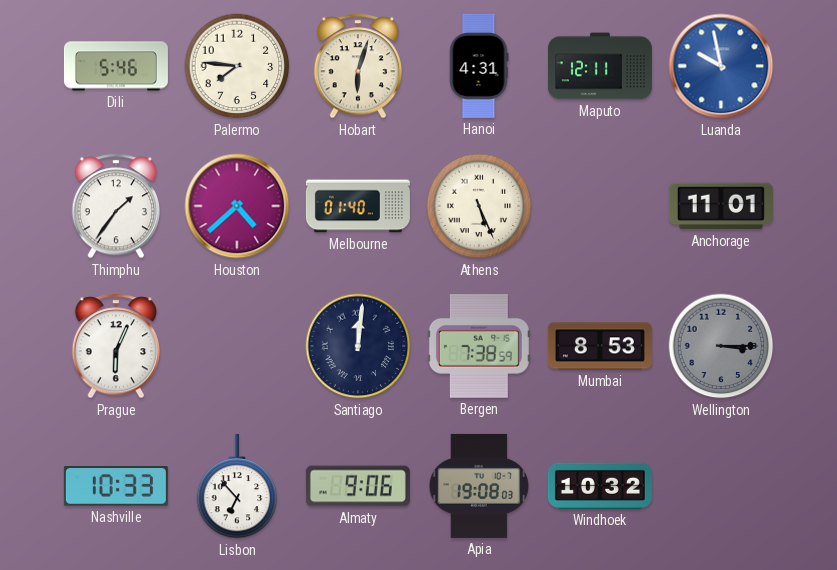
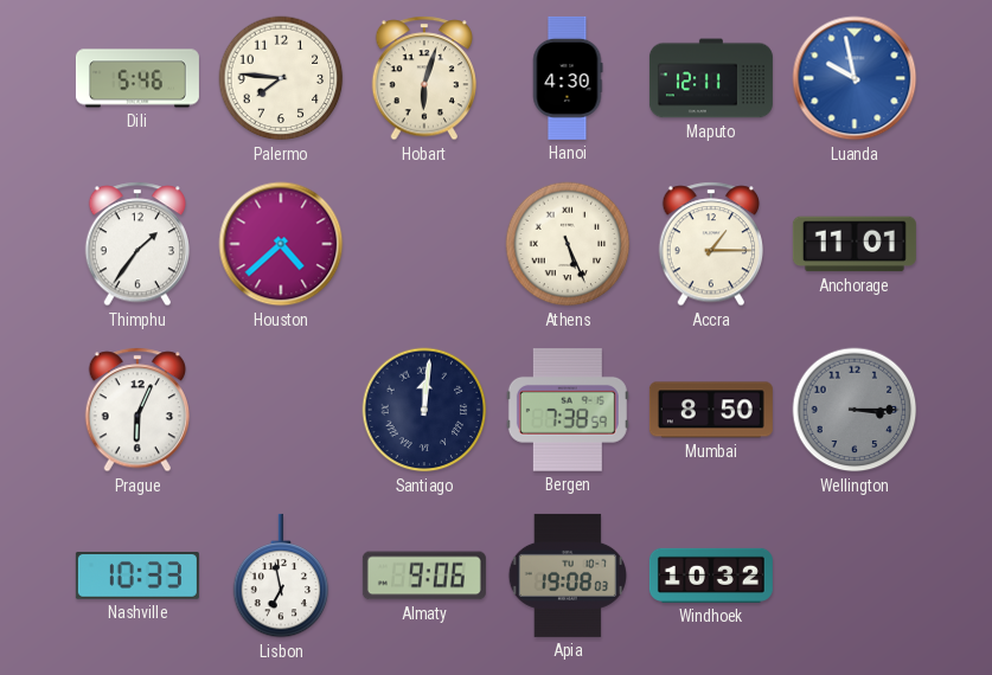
Hanoi: 4:31 -> 4:30
Melbourne: 01:40 -> none
Accra: none -> 1:15
Mumbai: 8:53 -> 8:50
Lisbon: 6:53 -> 6:58
